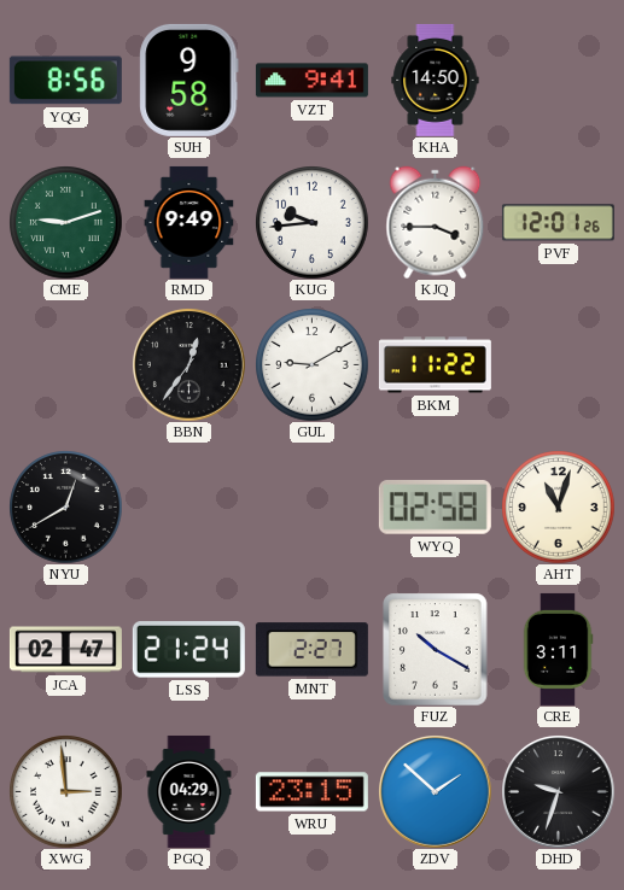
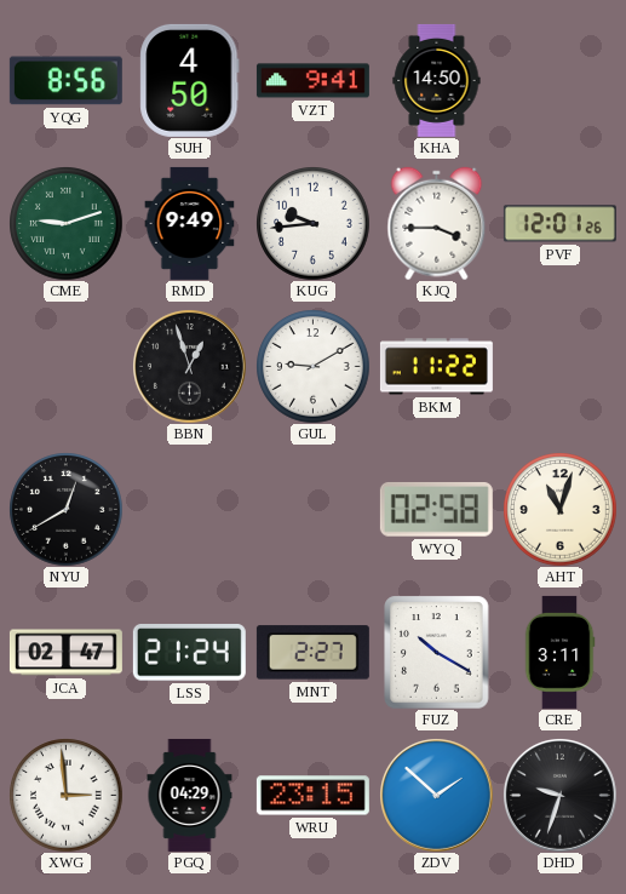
SUH: 9:58 -> 4:50
BBN: 12:36 -> 12:57
